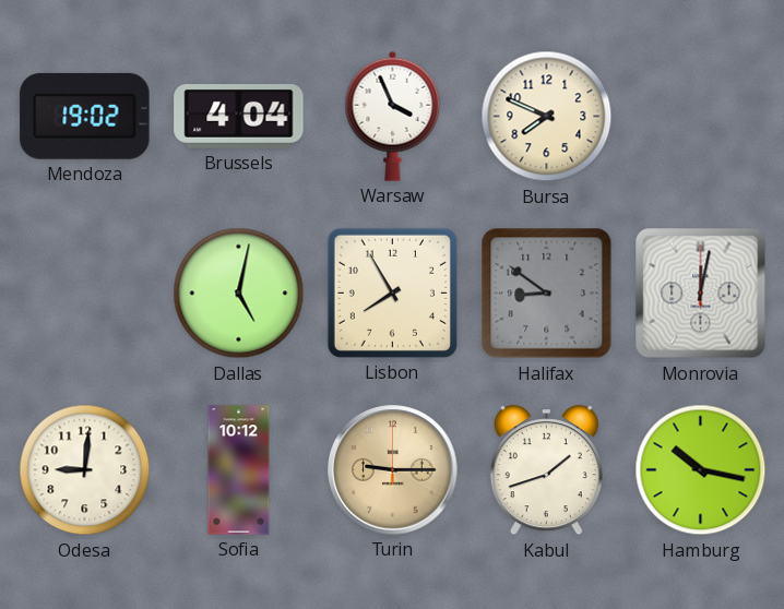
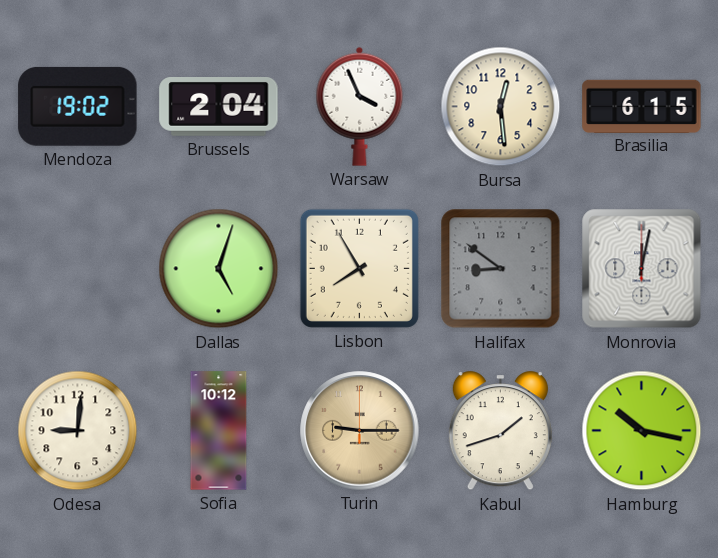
Brussels: 4:04 -> 2:04
Bursa: 7:49 -> 12:29
Brasilia: none -> 6:15
Dallas: 5:02 -> 5:03
